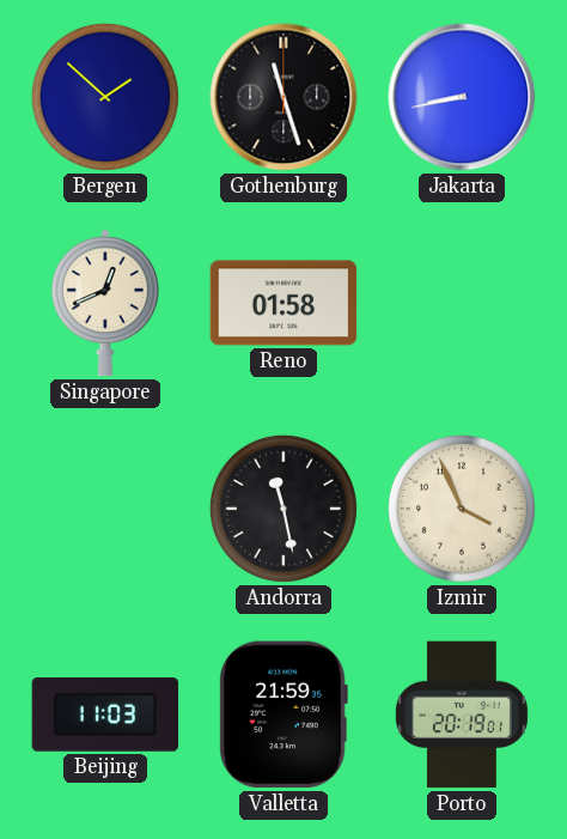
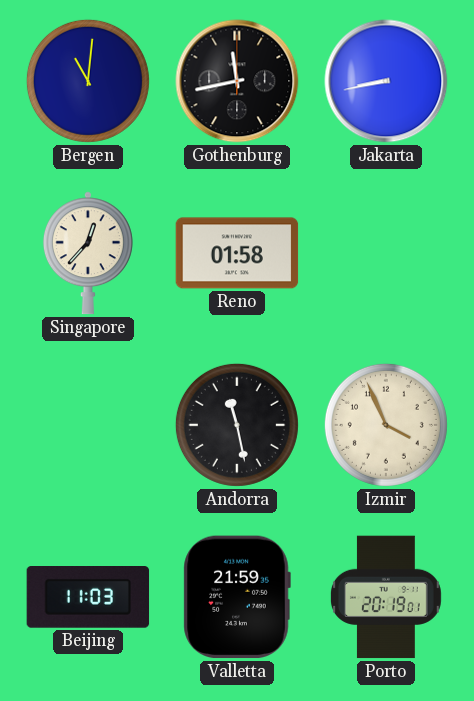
Bergen: 1:52 -> 11:01
Gothenburg: 11:27 -> 11:43
Singapore: 12:41 -> 12:37
